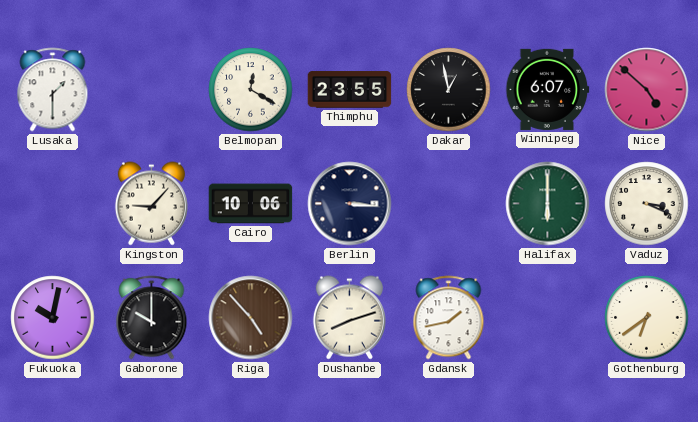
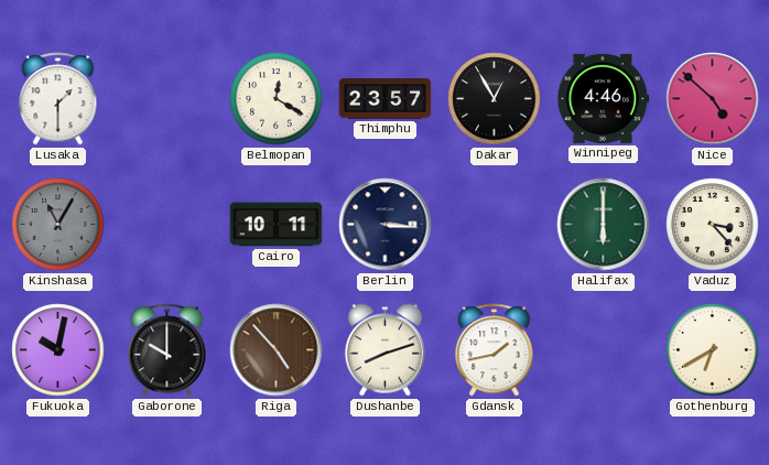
Thimphu: 23:55 -> 23:57
Dakar: 12:58 -> 12:55
Winnipeg: 6:07 -> 4:46
Kinshasa: none -> 11:05
Kingston: 9:07 -> none
Cairo: 10:06 -> 10:11
Vaduz: 3:19 -> 3:23
Gothenburg: 6:39 -> 6:40
